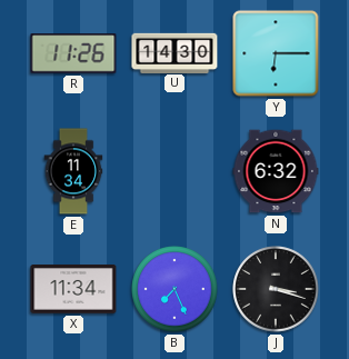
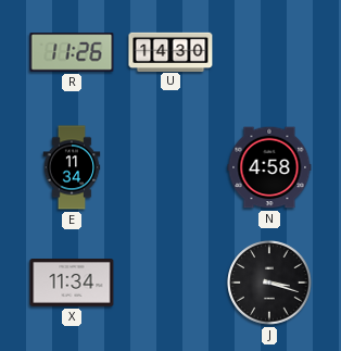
Y: 6:15 -> none
N: 6:32 -> 4:58
B: 7:26 -> none
